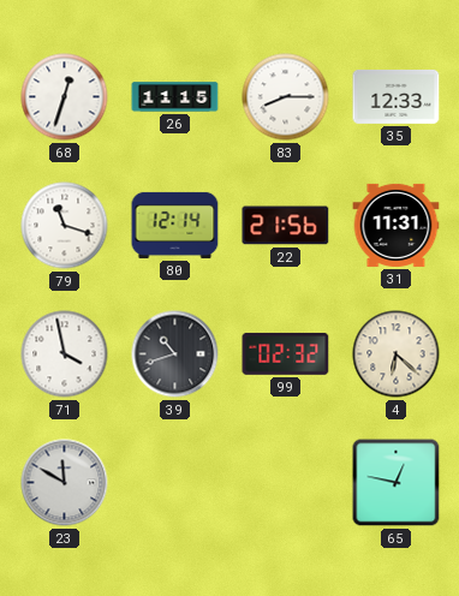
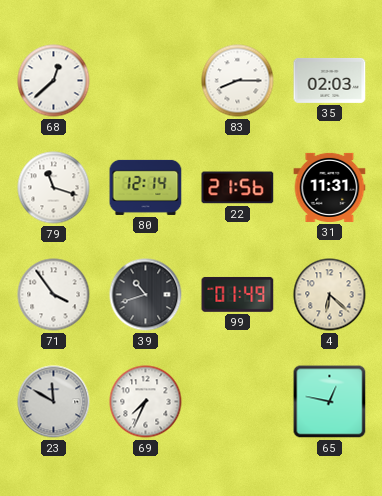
68: 12:33 -> 12:38
26: 11:15 -> none
35: 12:33 -> 02:03
71: 3:58 -> 3:54
99: 02:32 -> 01:49
69: none -> 7:34
